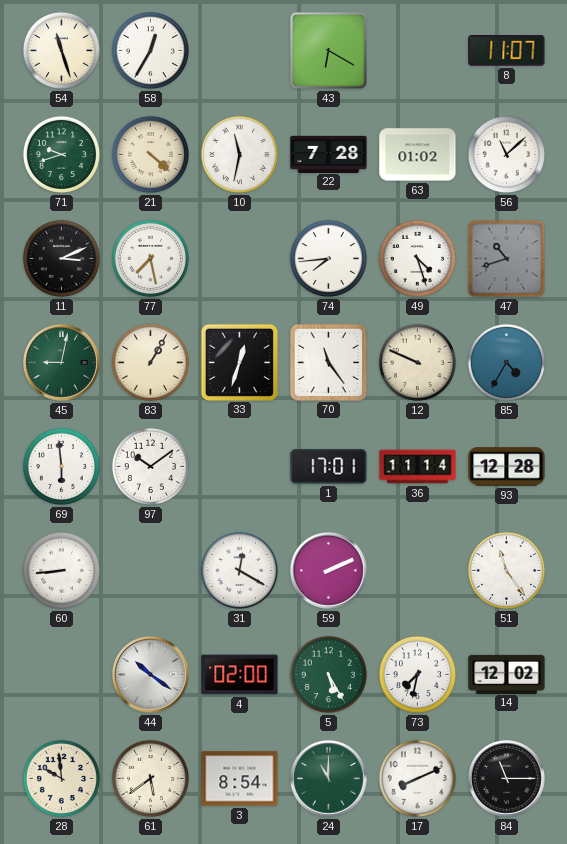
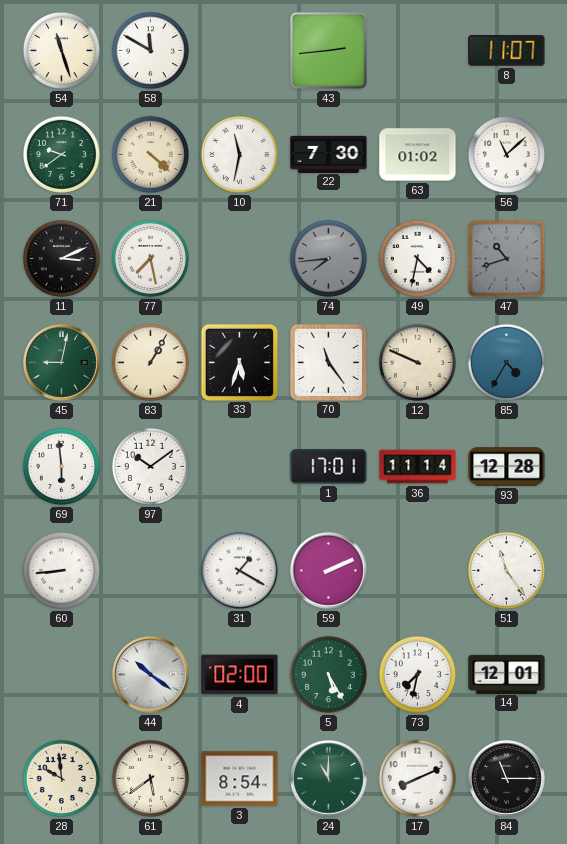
58: 12:35 -> 11:50
43: 6:20 -> 2:44
71: 9:42 -> 9:39
22: 7:28 -> 7:30
74 dial: white -> grey
49: 4:27 -> 4:32
33: 12:33 -> 5:33
31: 12:20 -> 1:20
14: 12:02 -> 12:01
